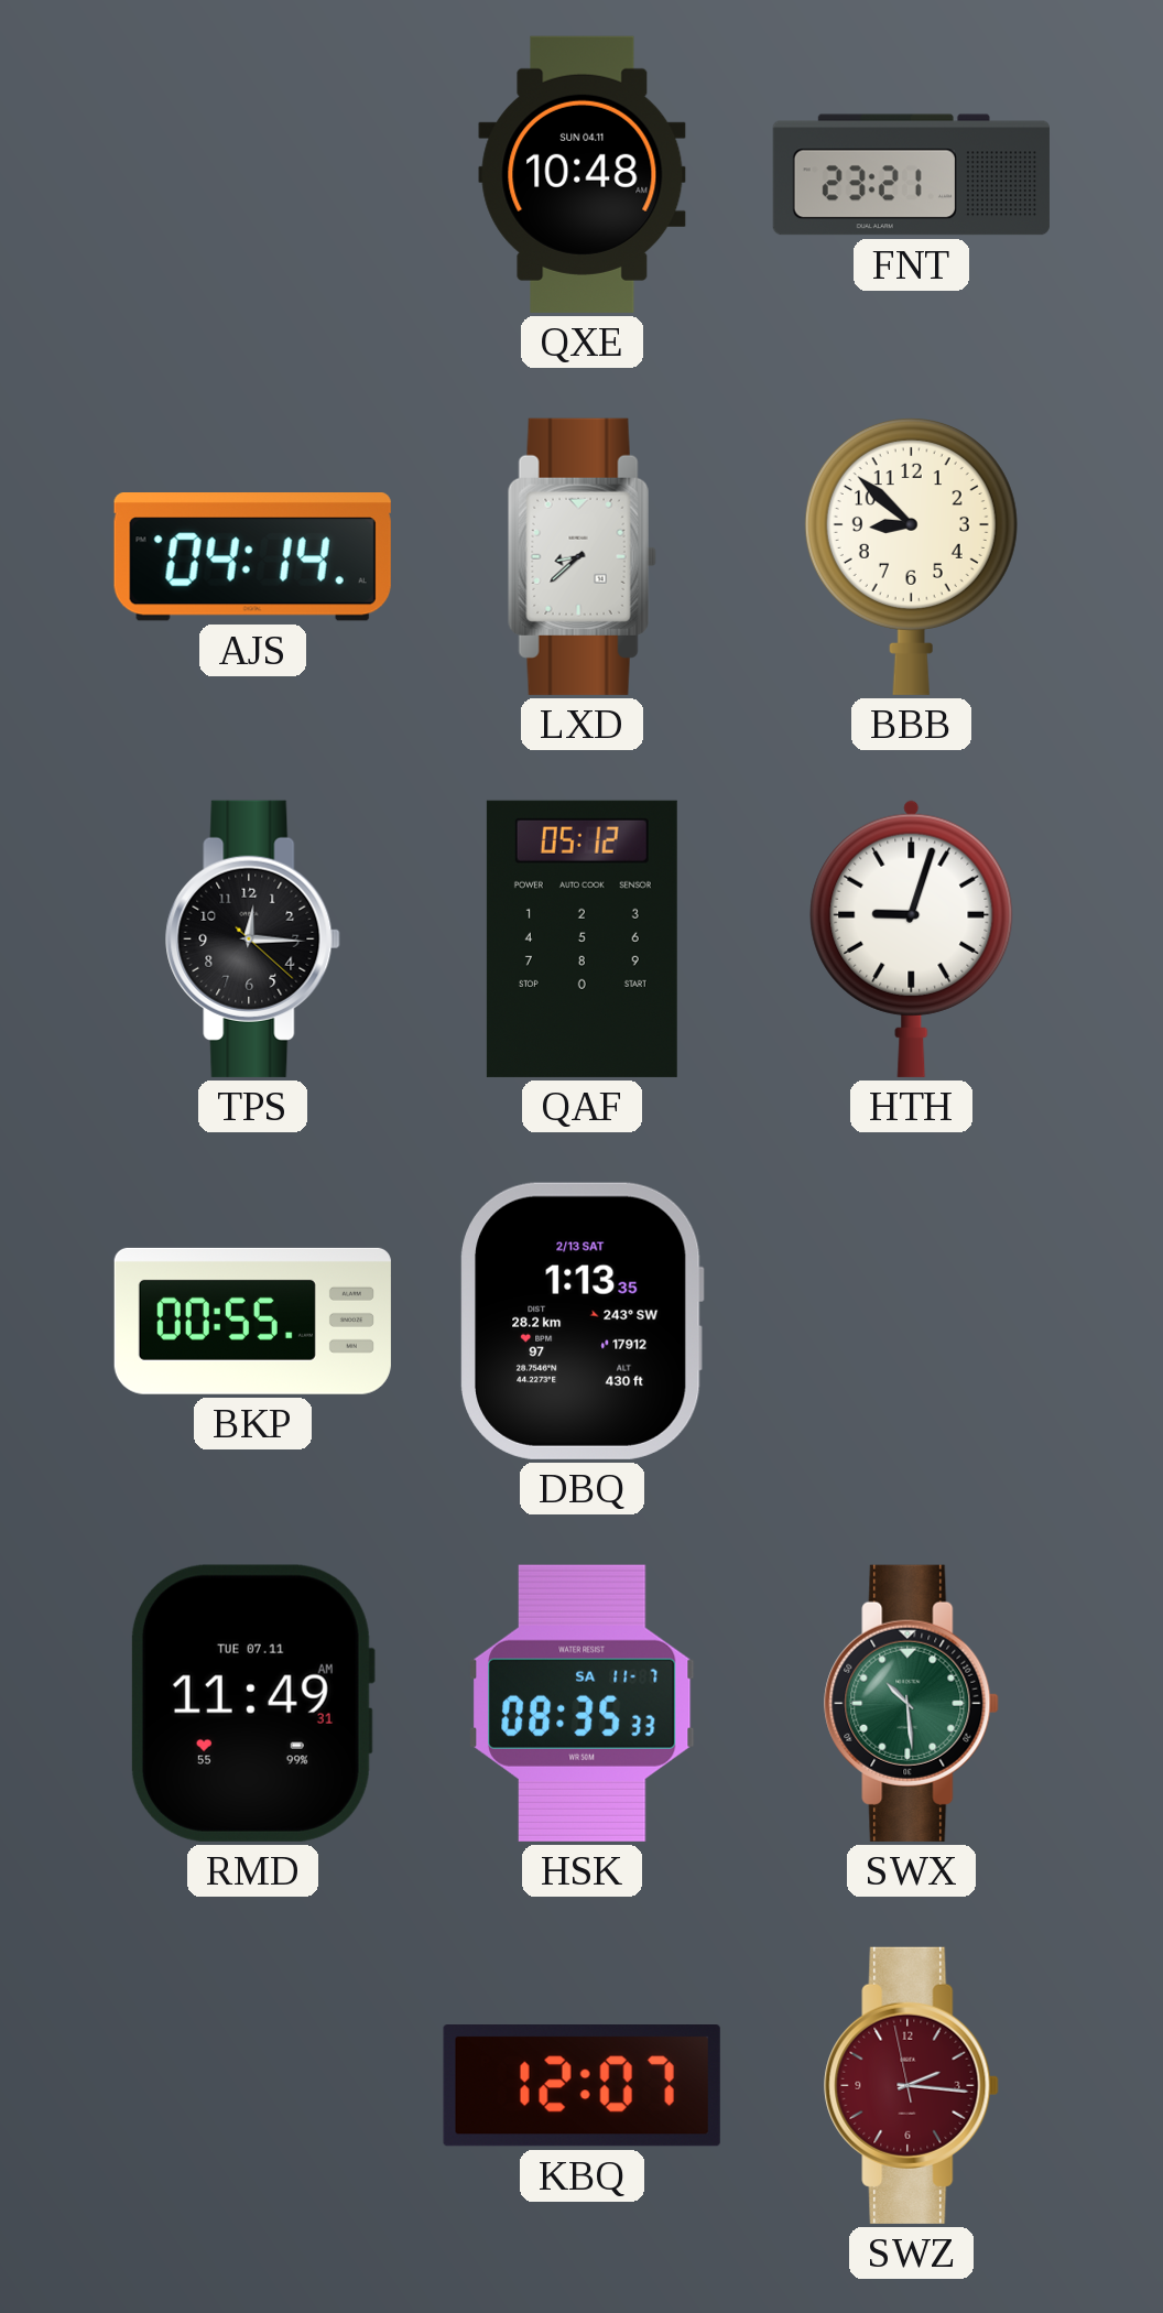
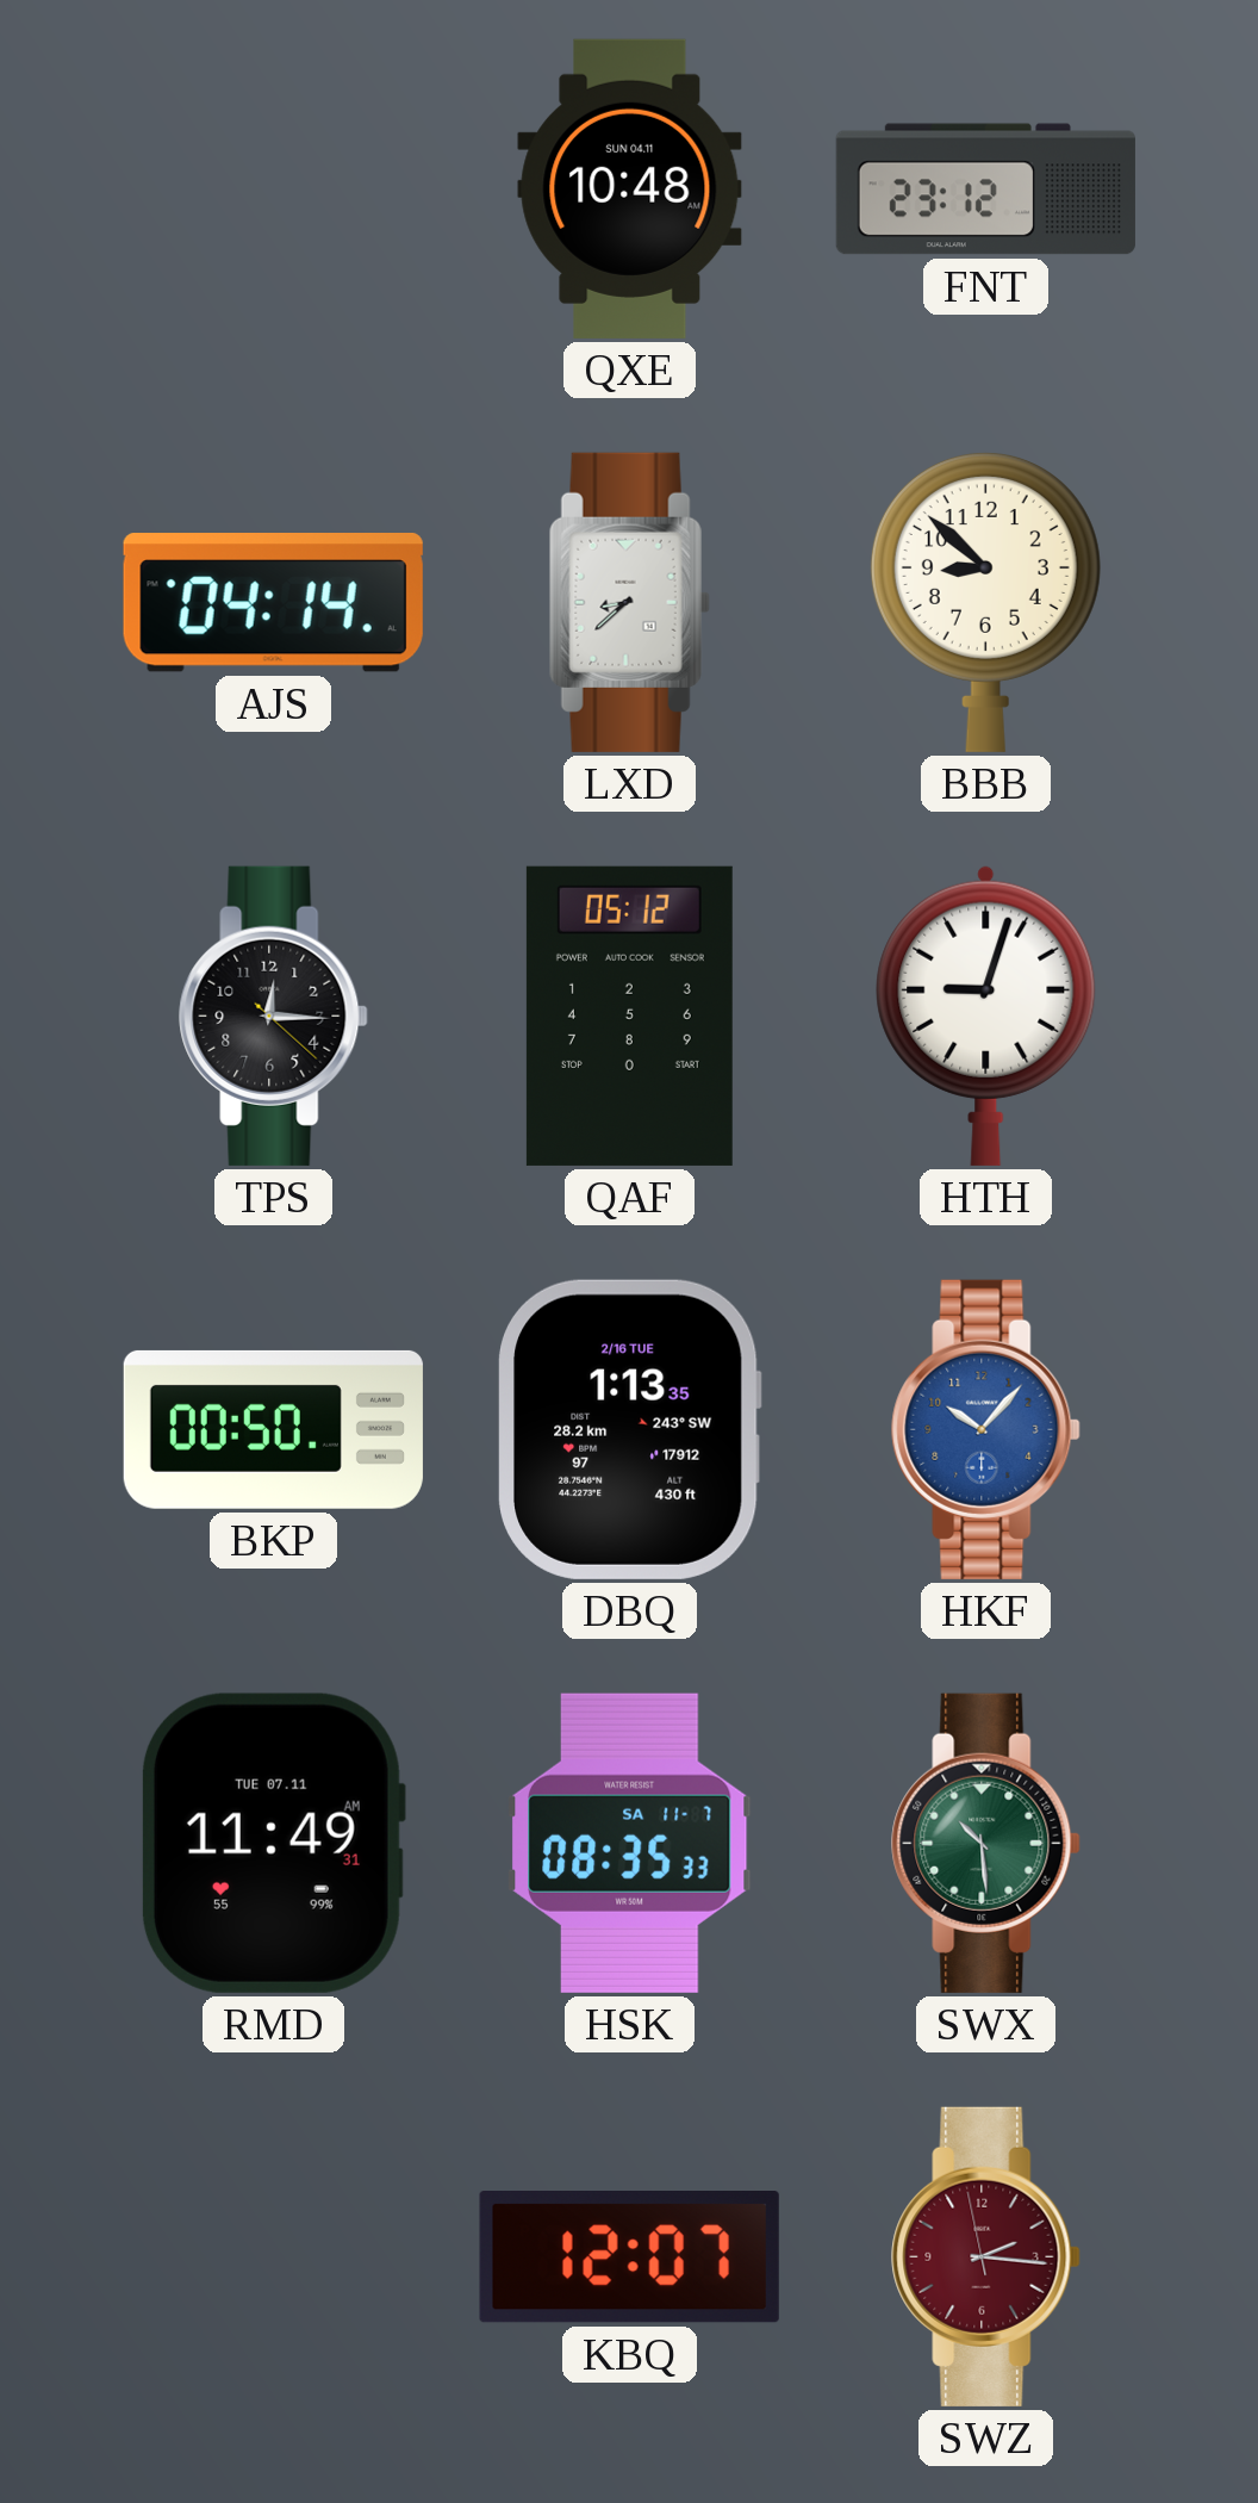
FNT: 23:21 -> 23:12
BKP: 00:55 -> 00:50
DBQ date: 2/13 SAT -> 2/16 TUE
HKF: none -> 10:07
